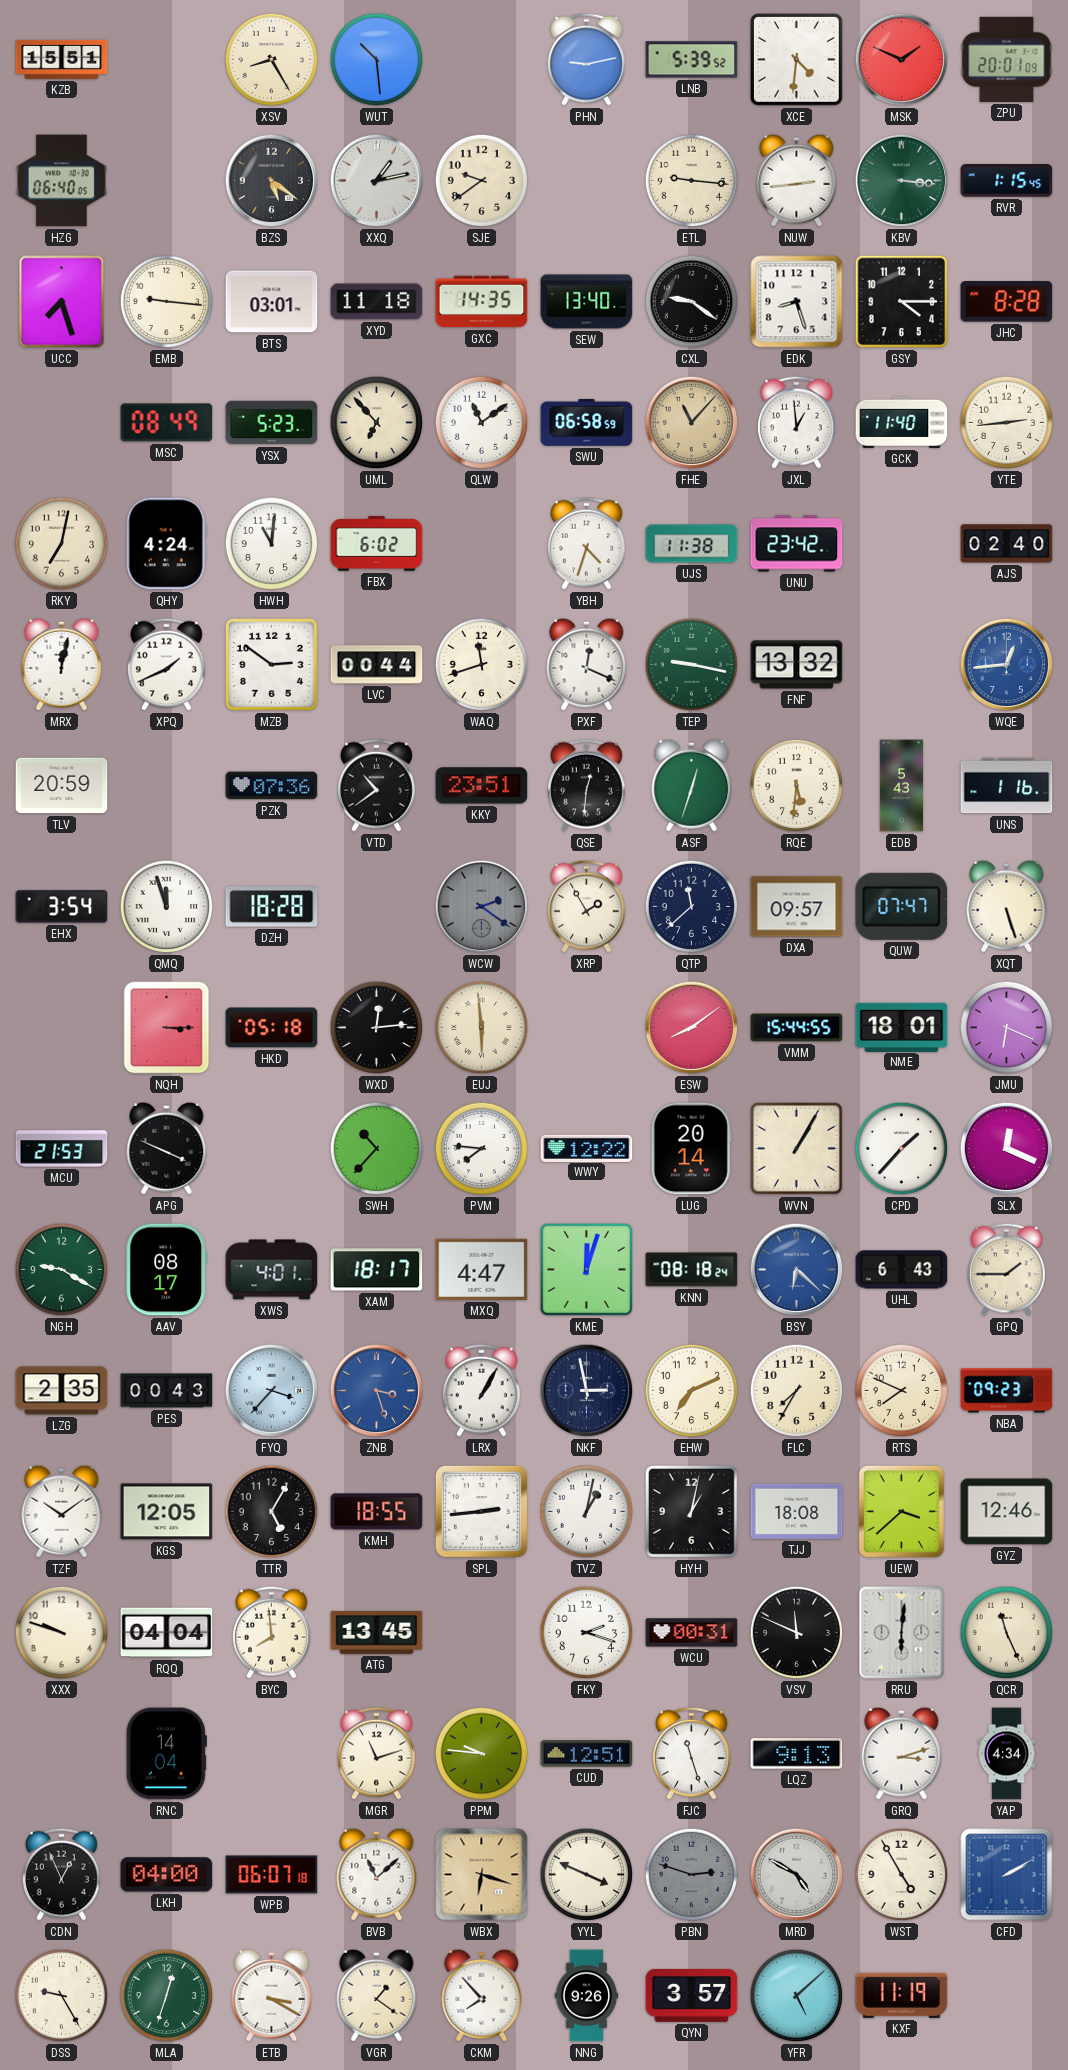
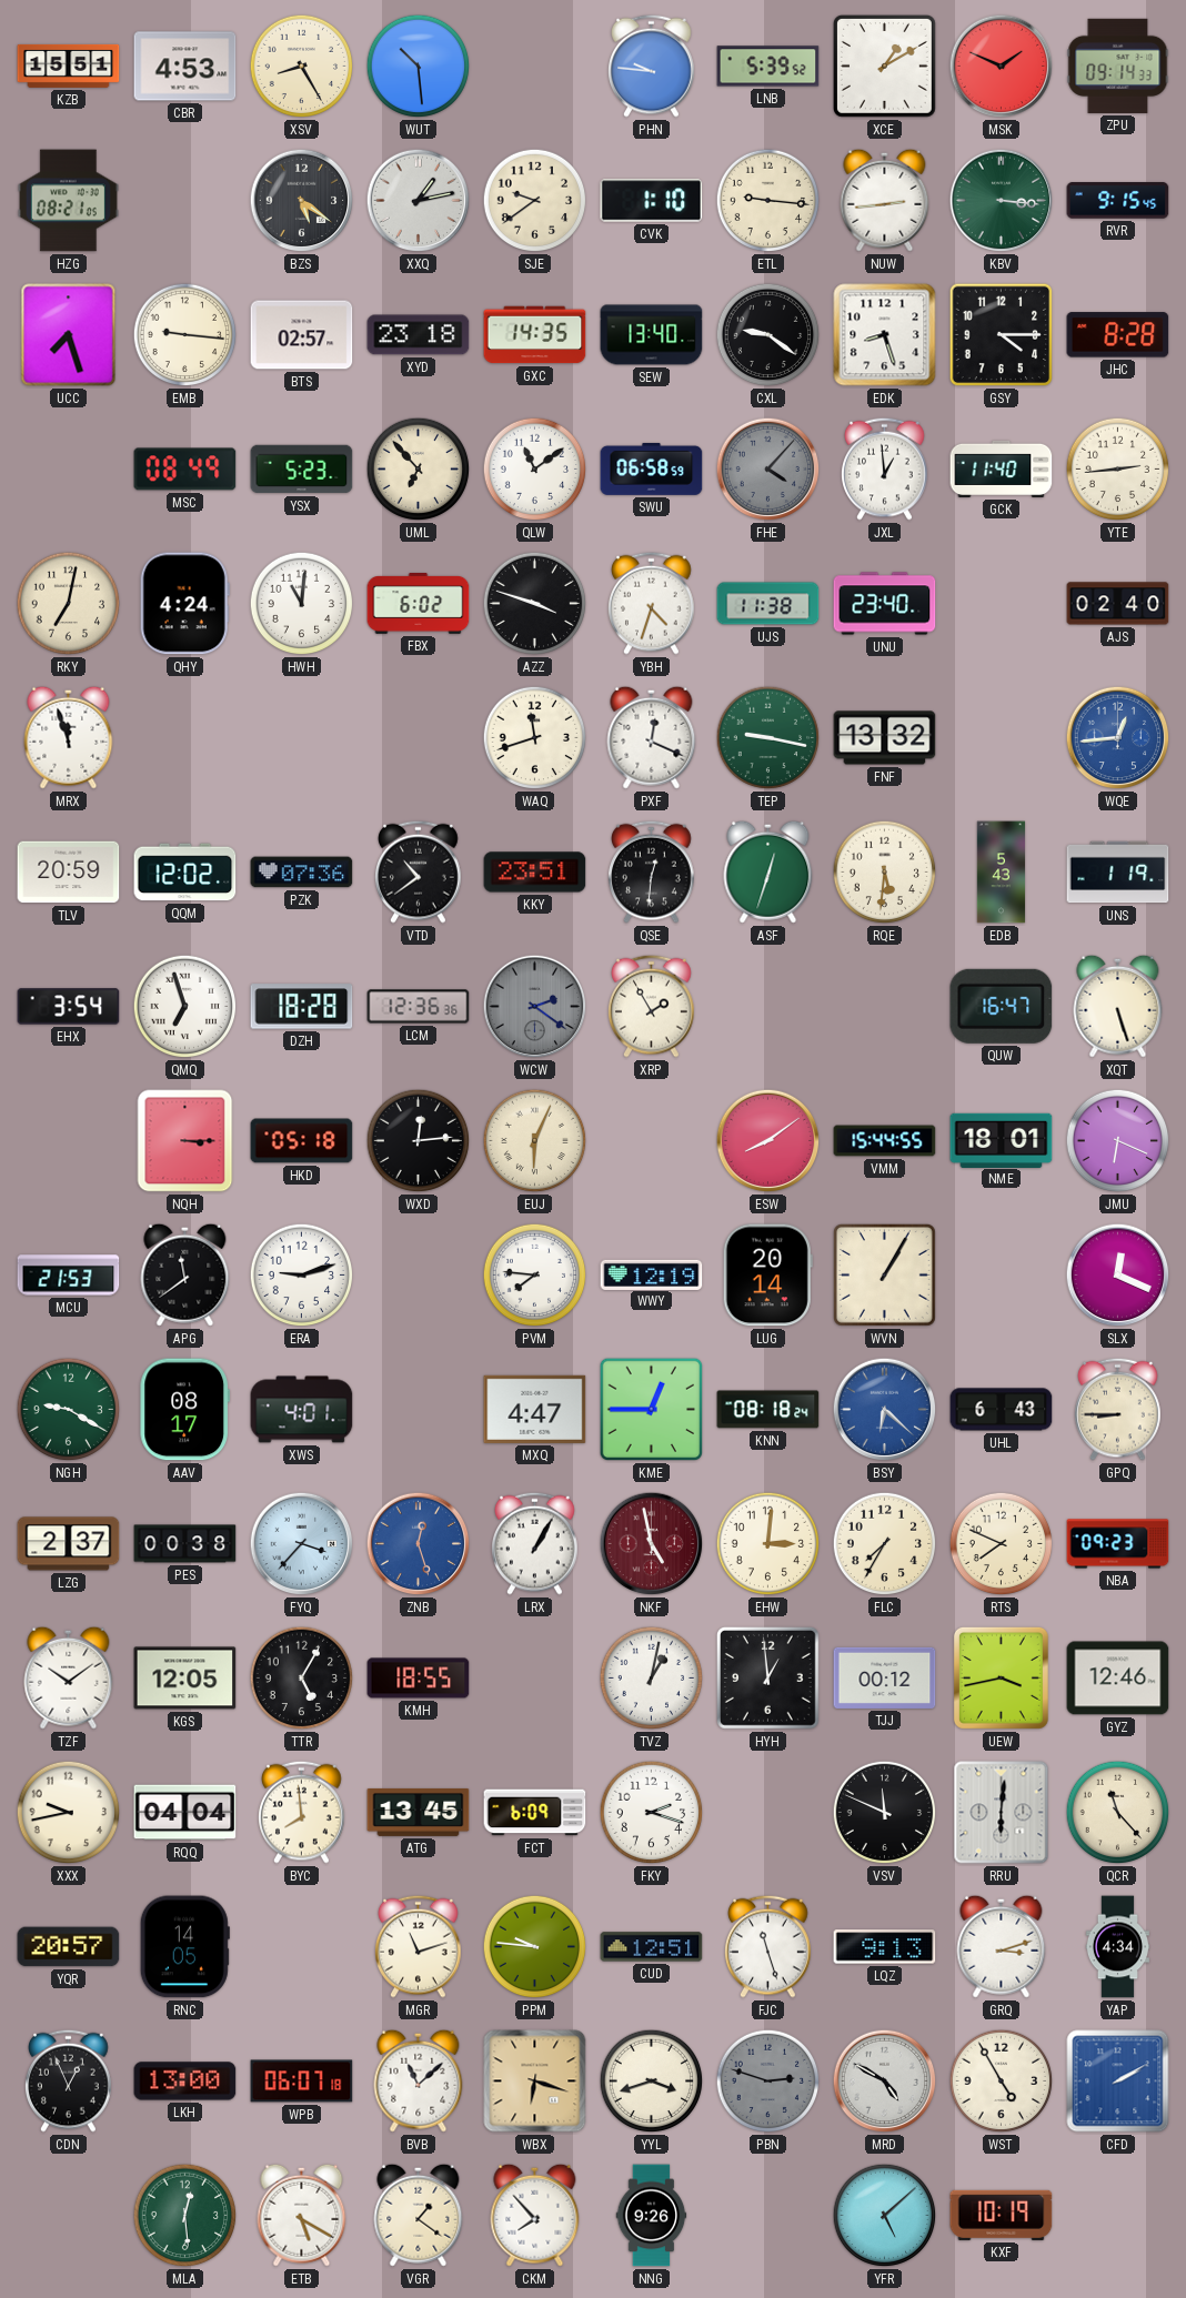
CBR: none -> 4:53
PHN: 9:13 -> 9:46
XCE: 4:31 -> 1:10
ZPU: 20:01 -> 09:14
HZG: 06:40 -> 08:21
CVK: none -> 1:10
RVR: 1:15 -> 9:15
BTS: 03:01 -> 02:57
XYD: 11:18 -> 23:18
FHE: 11:07 -> 4:07
FHE dial: champagne -> grey
AZZ: none -> 3:48
UNU: 23:42 -> 23:40
MRX: 12:02 -> 11:57
XPQ: 1:41 -> none
MZB: 2:51 -> none
LVC: 00:44 -> none
QQM: none -> 12:02
UNS: 1:16 -> 1:19
QMQ: 11:57 -> 6:57
LCM: none -> 12:36
QTP: 11:38 -> none
DXA: 09:57 -> none
QUW: 07:47 -> 16:47
EUJ: 5:59 -> 6:04
APG: 3:49 -> 11:39
ERA: none -> 9:12
SWH: 10:37 -> none
WWY: 12:22 -> 12:19
CPD: 1:37 -> none
XAM: 18:17 -> none
KME: 12:03 -> 12:45
GPQ: 1:45 -> 8:45
LZG: 2:35 -> 2:37
PES: 00:43 -> 00:38
ZNB: 3:27 -> 12:27
NKF: 2:58 -> 4:58
NKF dial: navy -> burgundy
EHW: 7:11 -> 3:01
SPL: 2:44 -> none
HYH: 1:02 -> 12:59
TJJ: 18:08 -> 00:12
UEW: 3:38 -> 3:43
XXX: 9:48 -> 9:43
FCT: none -> 6:09
WCU: 00:31 -> none
QCR: 11:26 -> 11:23
YQR: none -> 20:57
RNC: 14:04 -> 14:05
LKH: 04:00 -> 13:00
YYL: 3:49 -> 3:42
DSS: 9:25 -> none
MLA: 12:33 -> 12:29
ETB: 3:20 -> 5:20
QYN: 3:57 -> none
KXF: 11:19 -> 10:19
